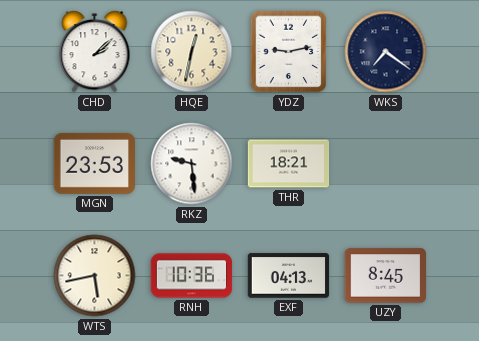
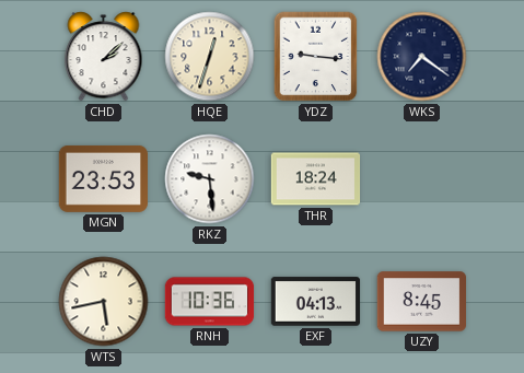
HQE: 12:32 -> 12:33
YDZ: 9:13 -> 9:16
THR: 18:21 -> 18:24
